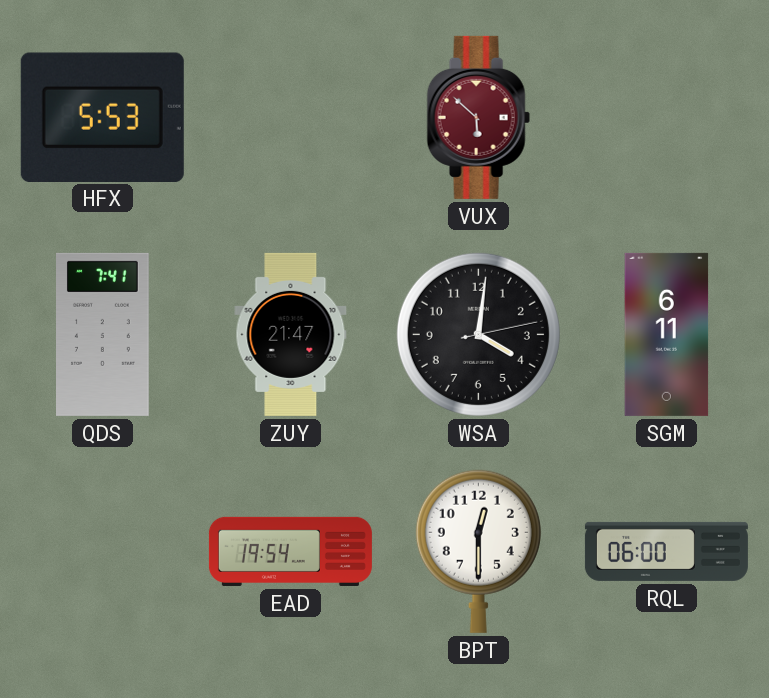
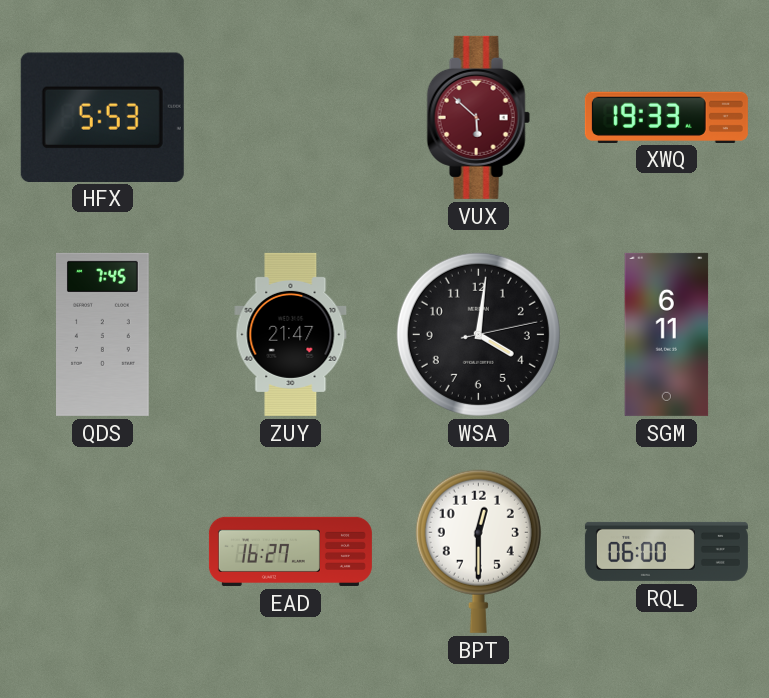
XWQ: none -> 19:33
QDS: 7:41 -> 7:45
EAD: 19:54 -> 16:27
